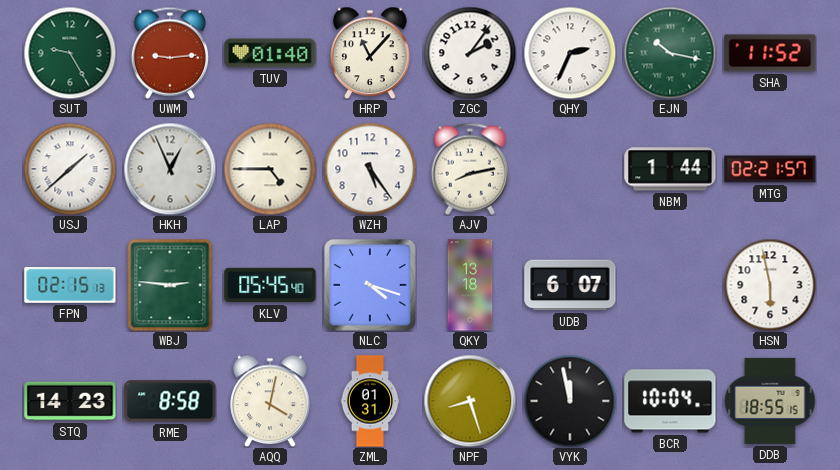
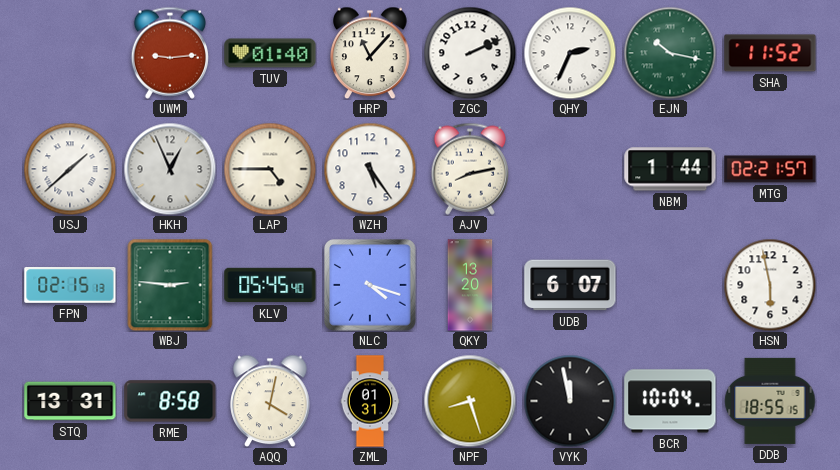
SUT: 9:25 -> none
ZGC: 2:06 -> 2:11
QKY: 13:18 -> 13:20
STQ: 14:23 -> 13:31
